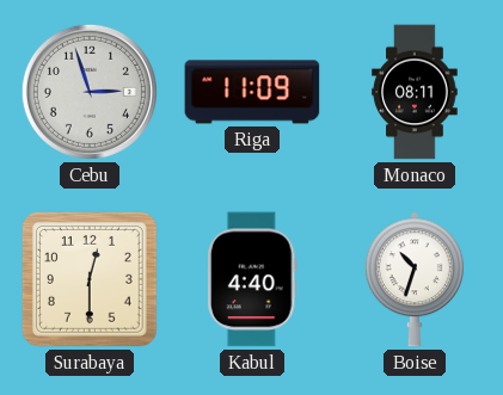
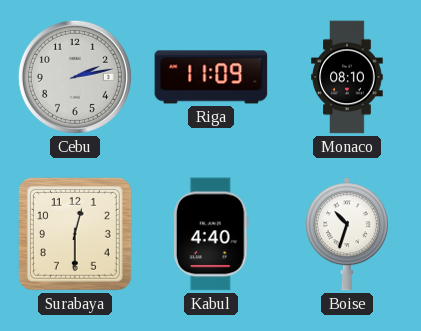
Cebu: 2:57 -> 2:13
Monaco: 08:11 -> 08:10
